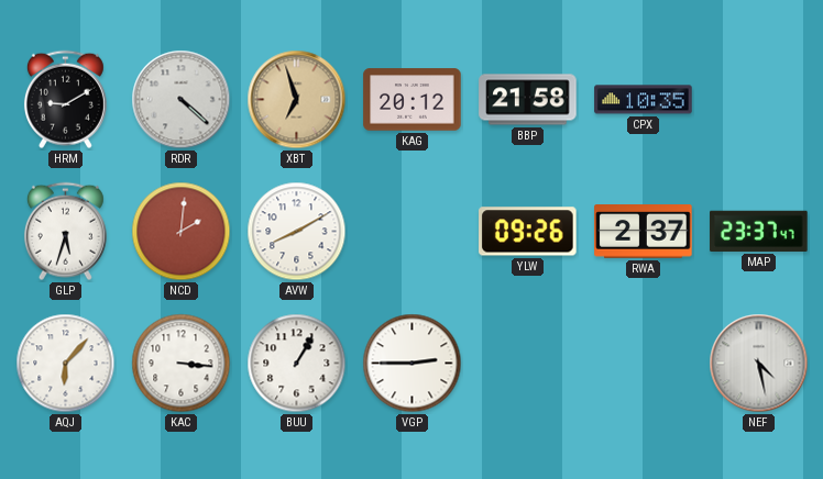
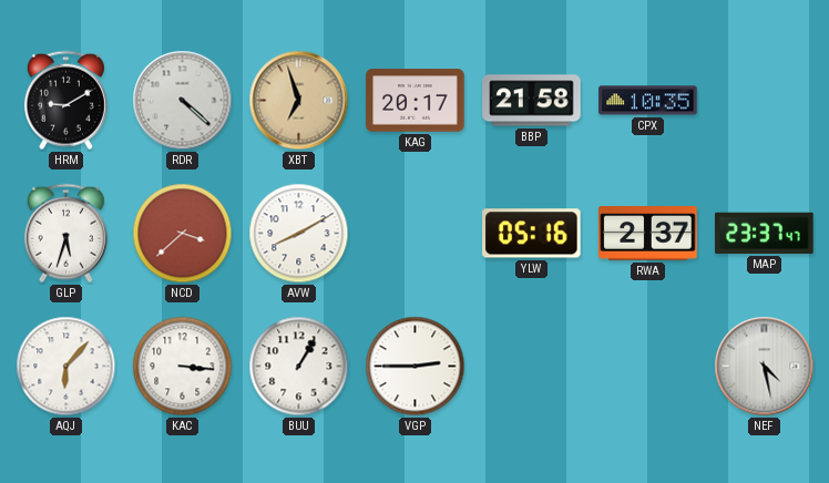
KAG: 20:12 -> 20:17
NCD: 2:01 -> 3:38
YLW: 09:26 -> 05:16
